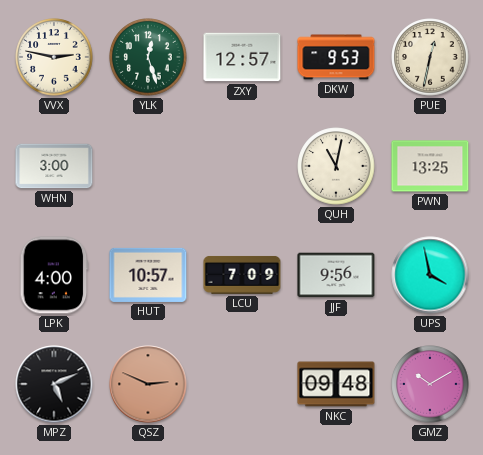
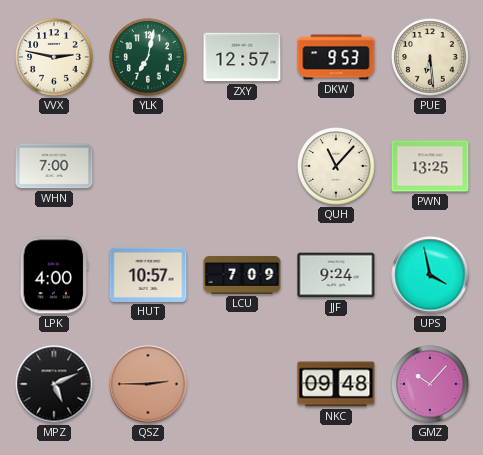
YLK: 12:27 -> 7:02
PUE: 12:32 -> 6:29
WHN: 3:00 -> 7:00
QUH: 11:02 -> 11:07
JJF: 9:56 -> 9:24
QSZ: 2:49 -> 2:45
GMZ: 10:10 -> 10:07
